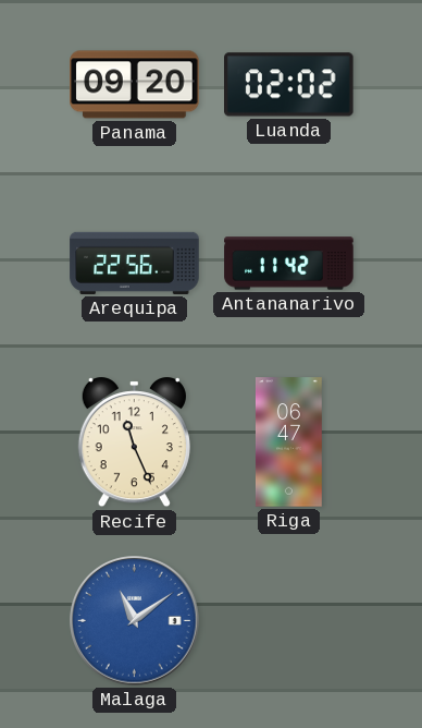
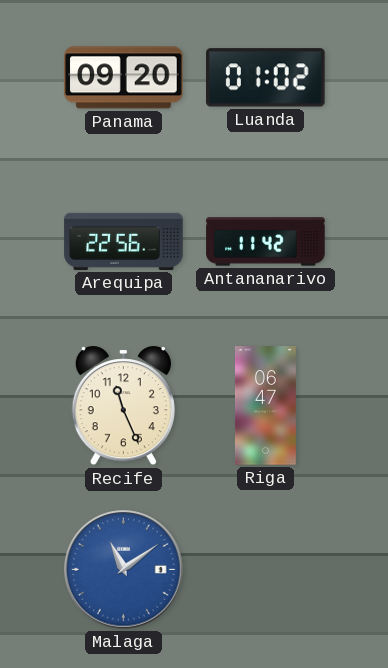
Luanda: 02:02 -> 01:02
